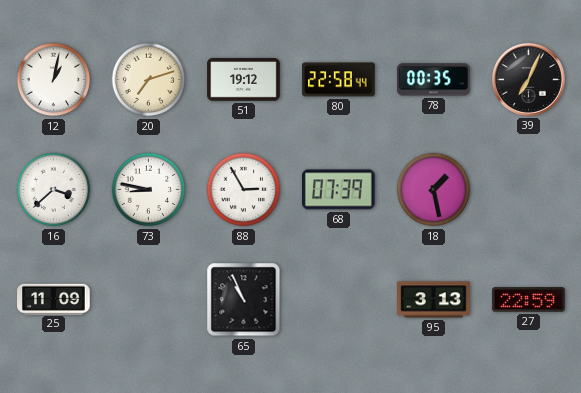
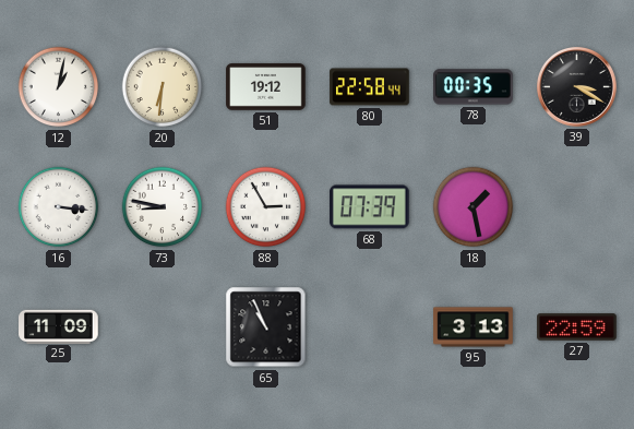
20: 7:12 -> 6:31
39: 7:04 -> 3:20
16: 3:38 -> 3:16
